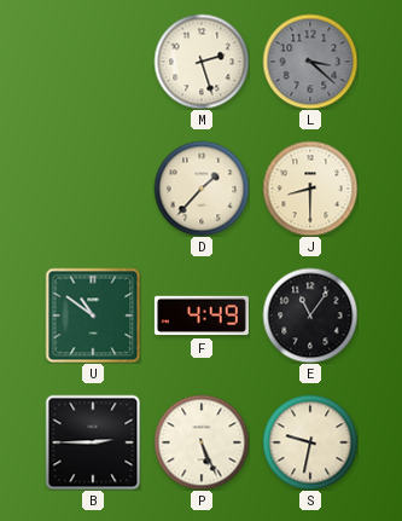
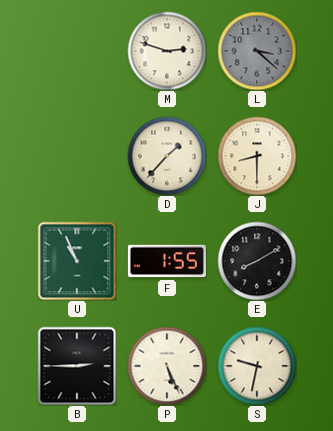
M: 2:27 -> 2:48
U: 10:51 -> 10:56
F: 4:49 -> 1:55
E: 11:06 -> 8:10
